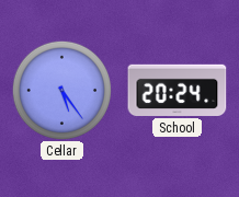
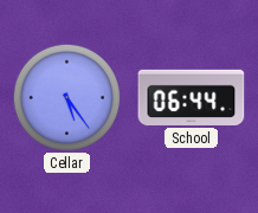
School: 20:24 -> 06:44
